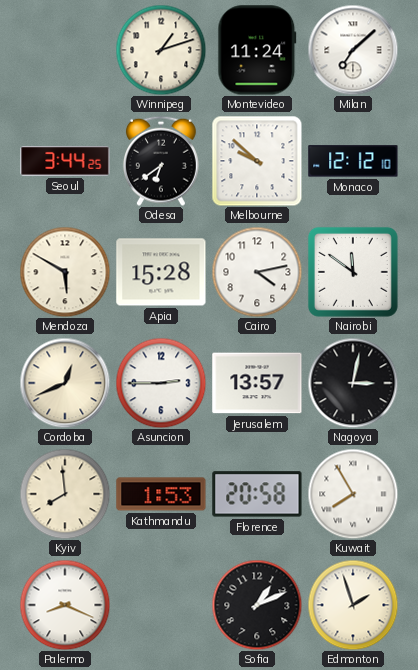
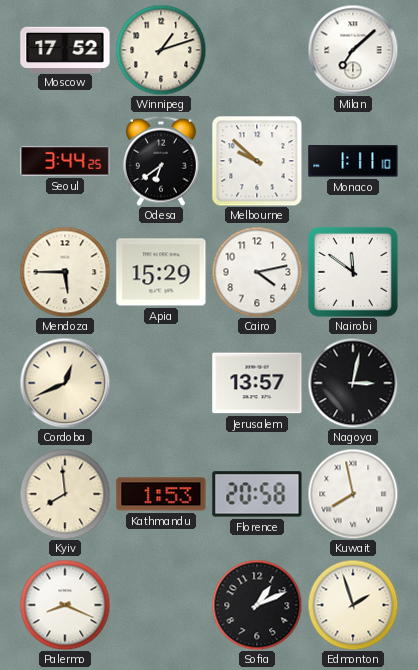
Moscow: none -> 17:52
Montevideo: 11:24 -> none
Monaco: 12:12 -> 1:11
Mendoza: 5:50 -> 5:45
Apia: 15:28 -> 15:29
Asuncion: 2:45 -> none
Kuwait: 7:55 -> 7:58
